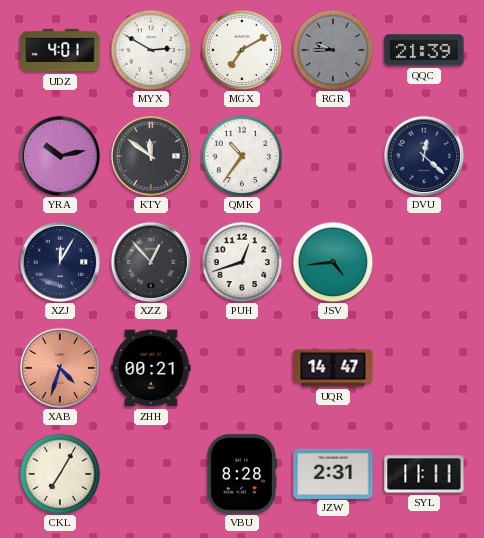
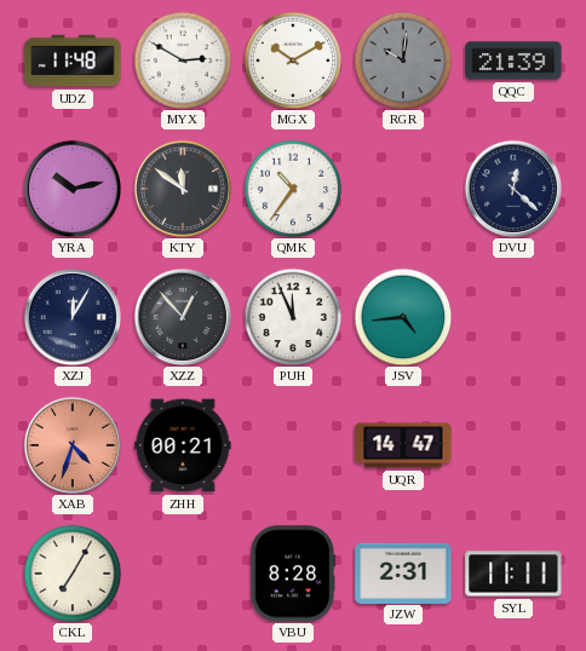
UDZ: 4:01 -> 11:48
MGX: 7:10 -> 10:10
RGR: 9:45 -> 10:01
PUH: 12:42 -> 11:56
